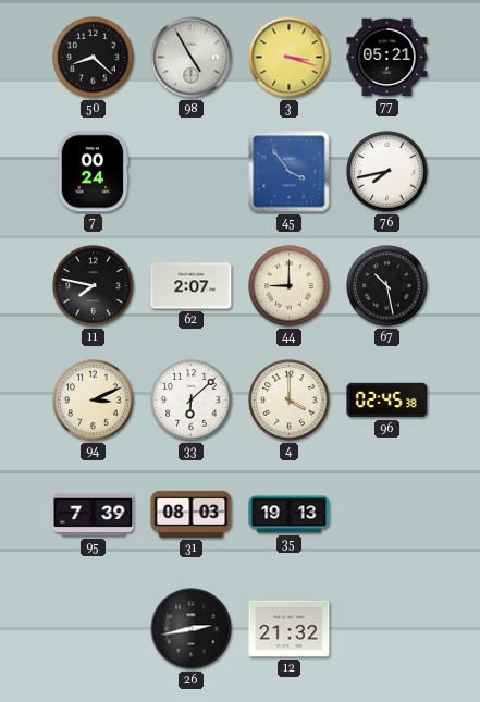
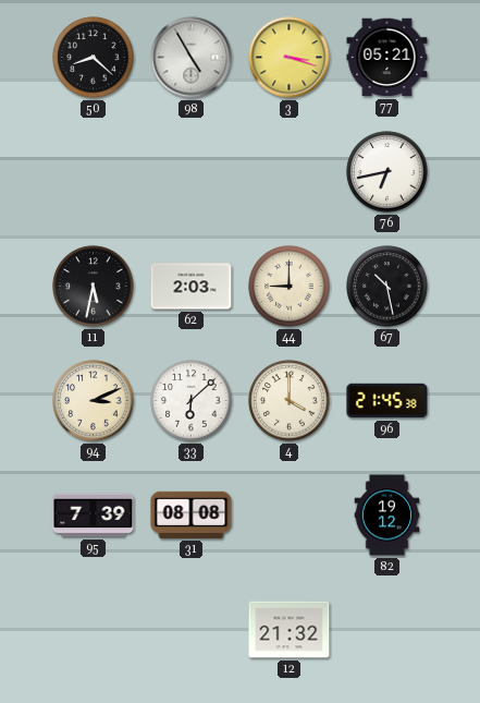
7: 00:24 -> none
45: 3:54 -> none
76: 7:43 -> 6:43
11: 7:47 -> 5:32
62: 2:07 -> 2:03
96: 02:45 -> 21:45
31: 08:03 -> 08:08
35: 19:13 -> none
82: none -> 19:12
26: 2:43 -> none
